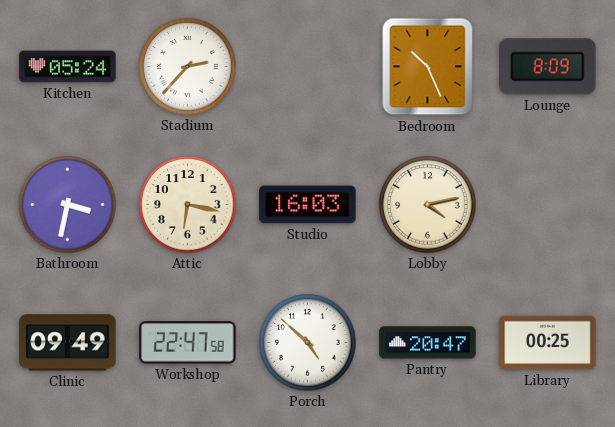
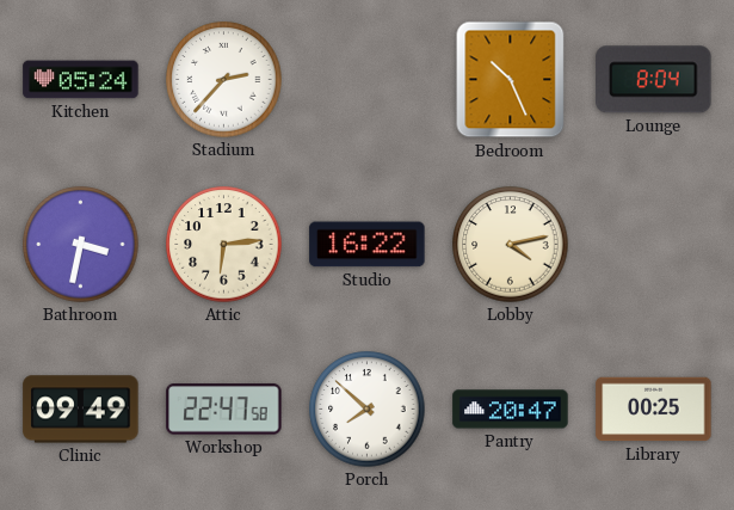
Lounge: 8:09 -> 8:04
Attic: 6:17 -> 6:14
Studio: 16:03 -> 16:22
Porch: 4:52 -> 7:52
